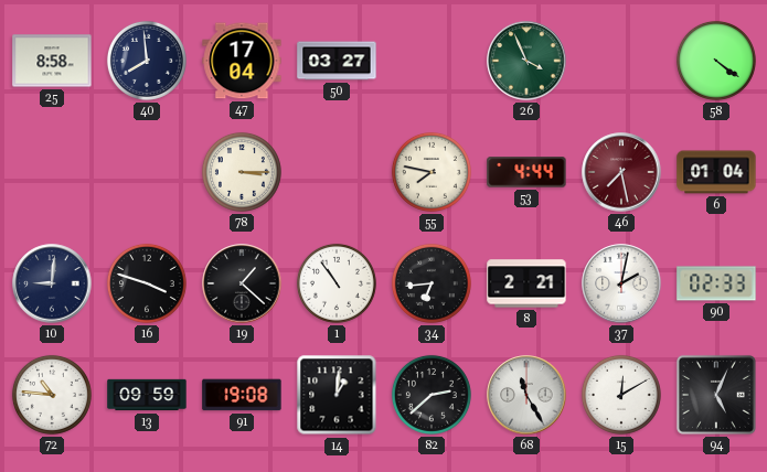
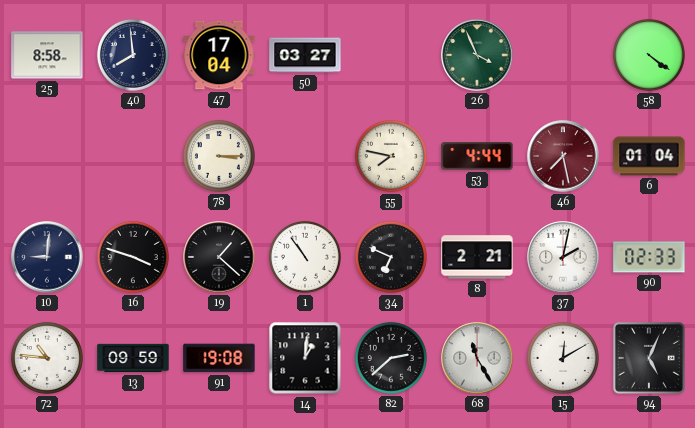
34: 6:44 -> 6:49
